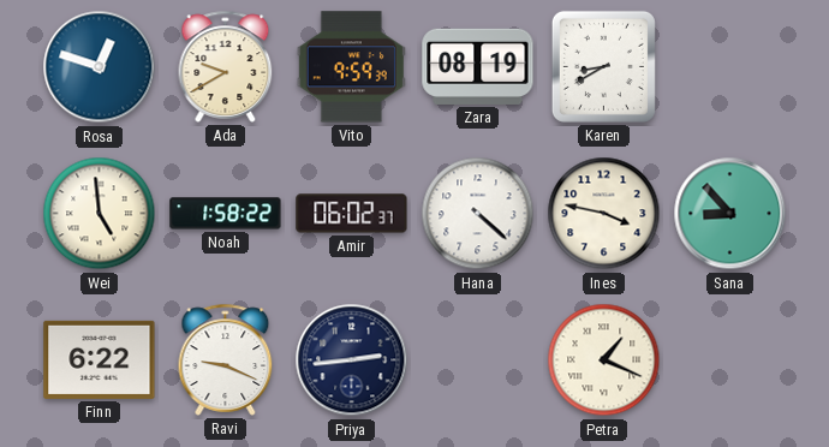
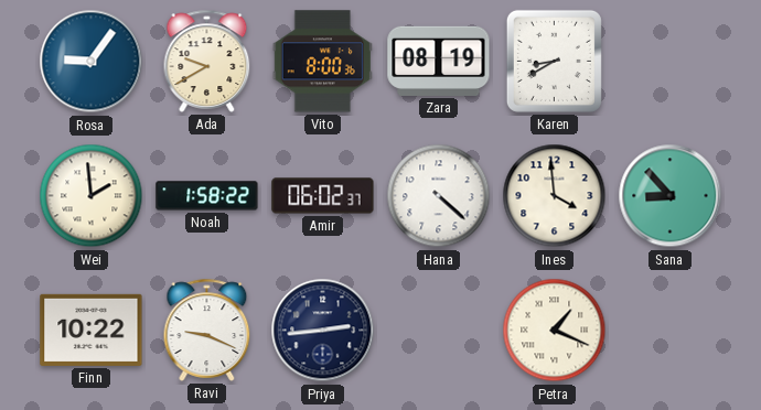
Rosa: 12:48 -> 9:06
Vito: 9:59 -> 8:00
Wei: 4:59 -> 1:59
Ines: 3:47 -> 3:59
Finn: 6:22 -> 10:22
